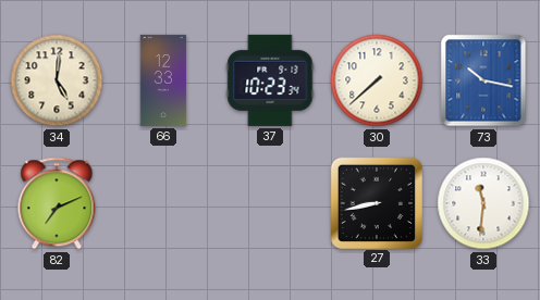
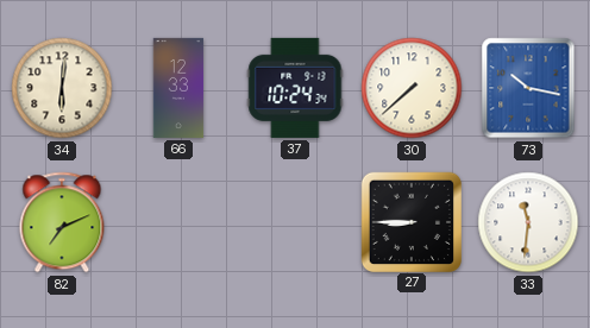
34: 5:01 -> 6:01
37: 10:23 -> 10:24
27: 8:43 -> 8:45
